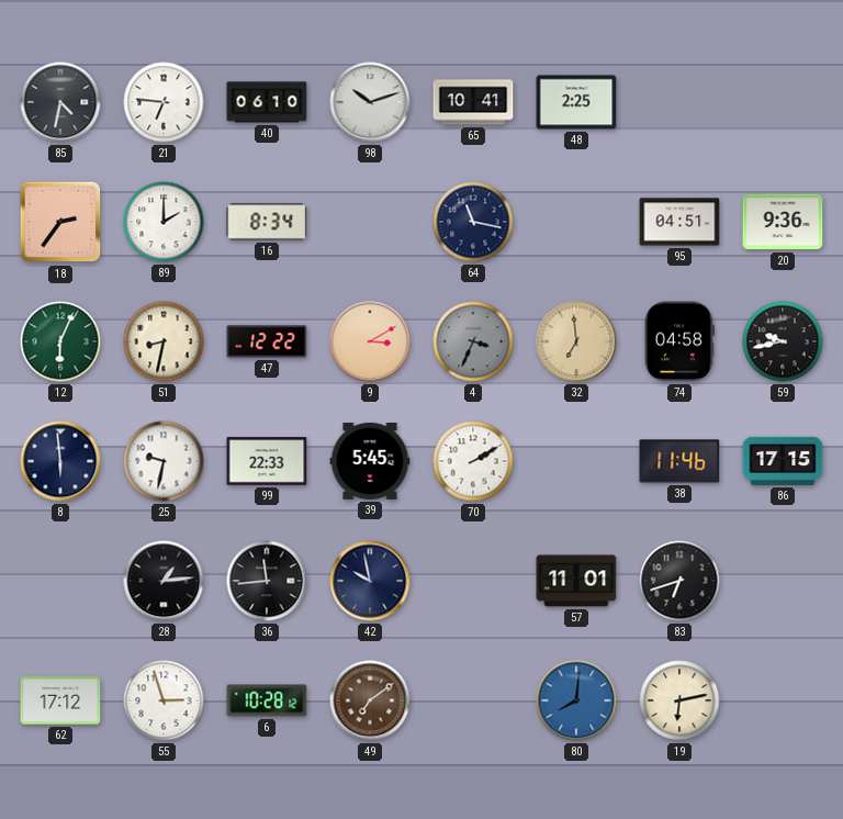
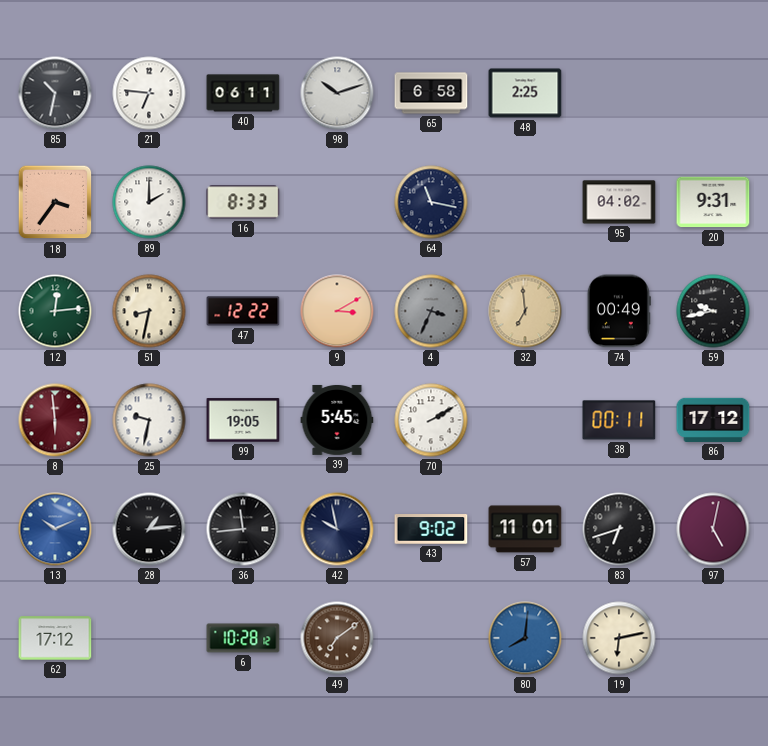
85: 4:32 -> 10:32
40: 06:10 -> 06:11
65: 10:41 -> 6:58
18: 2:36 -> 3:36
16: 8:34 -> 8:33
95: 04:51 -> 04:02
20: 9:36 -> 9:31
12: 6:04 -> 12:14
74: 04:58 -> 00:49
8 dial: navy -> burgundy
99: 22:33 -> 19:05
38: 11:46 -> 00:11
86: 17:15 -> 17:12
13: none -> 10:11
43: none -> 9:02
97: none -> 5:02
55: 2:57 -> none
